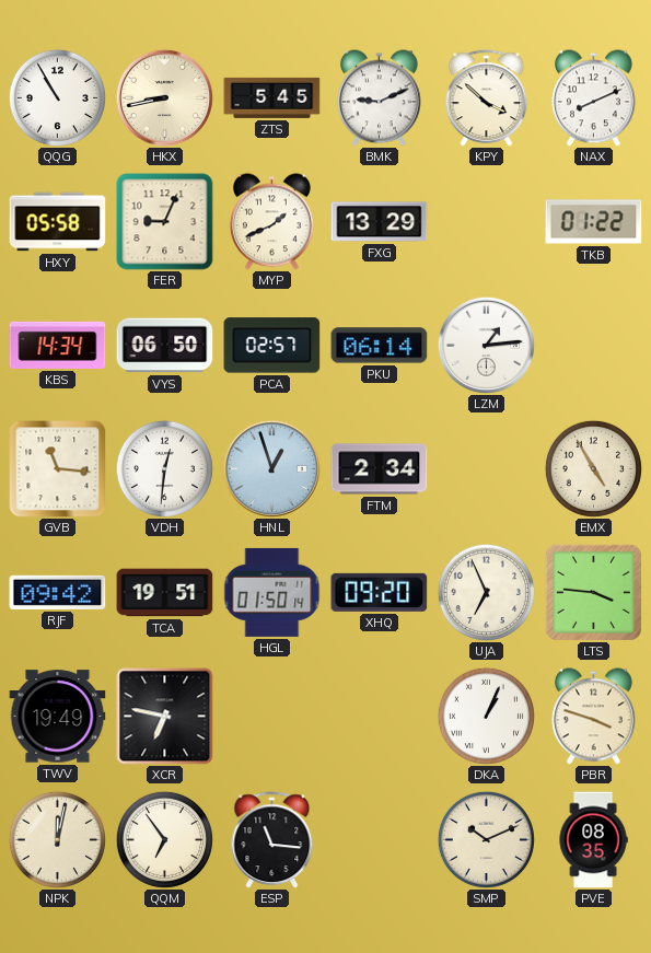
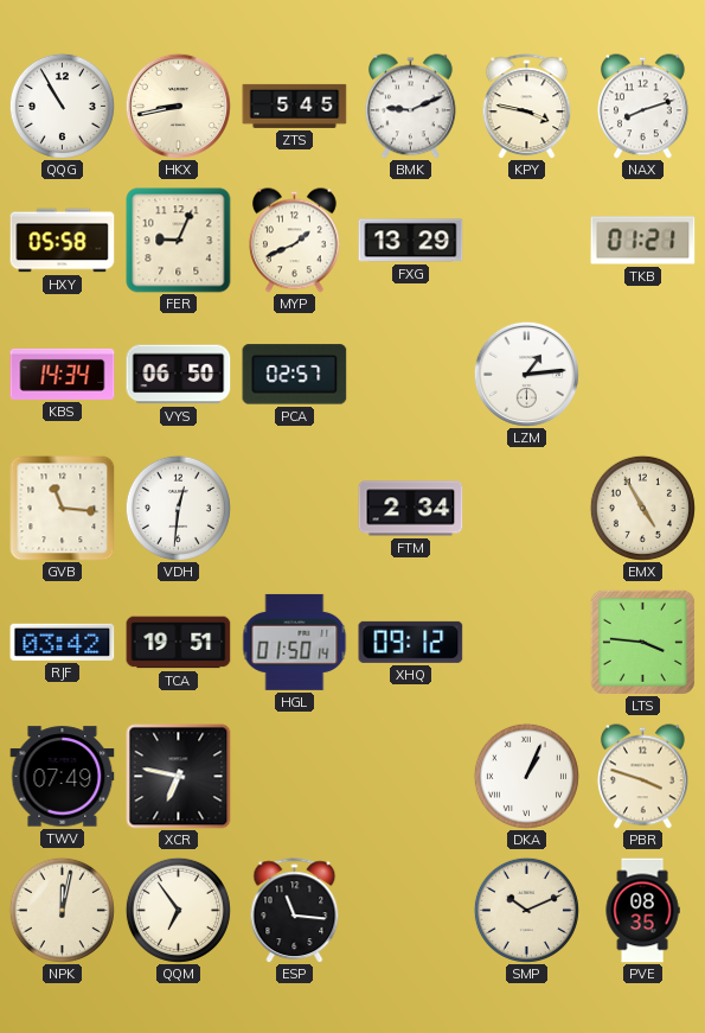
KPY: 3:52 -> 3:47
NAX: 8:11 -> 8:12
TKB: 01:22 -> 01:21
PKU: 06:14 -> none
HNL: 12:57 -> none
RJF: 09:42 -> 03:42
XHQ: 09:20 -> 09:12
UJA: 6:56 -> none
TWV: 19:49 -> 07:49
